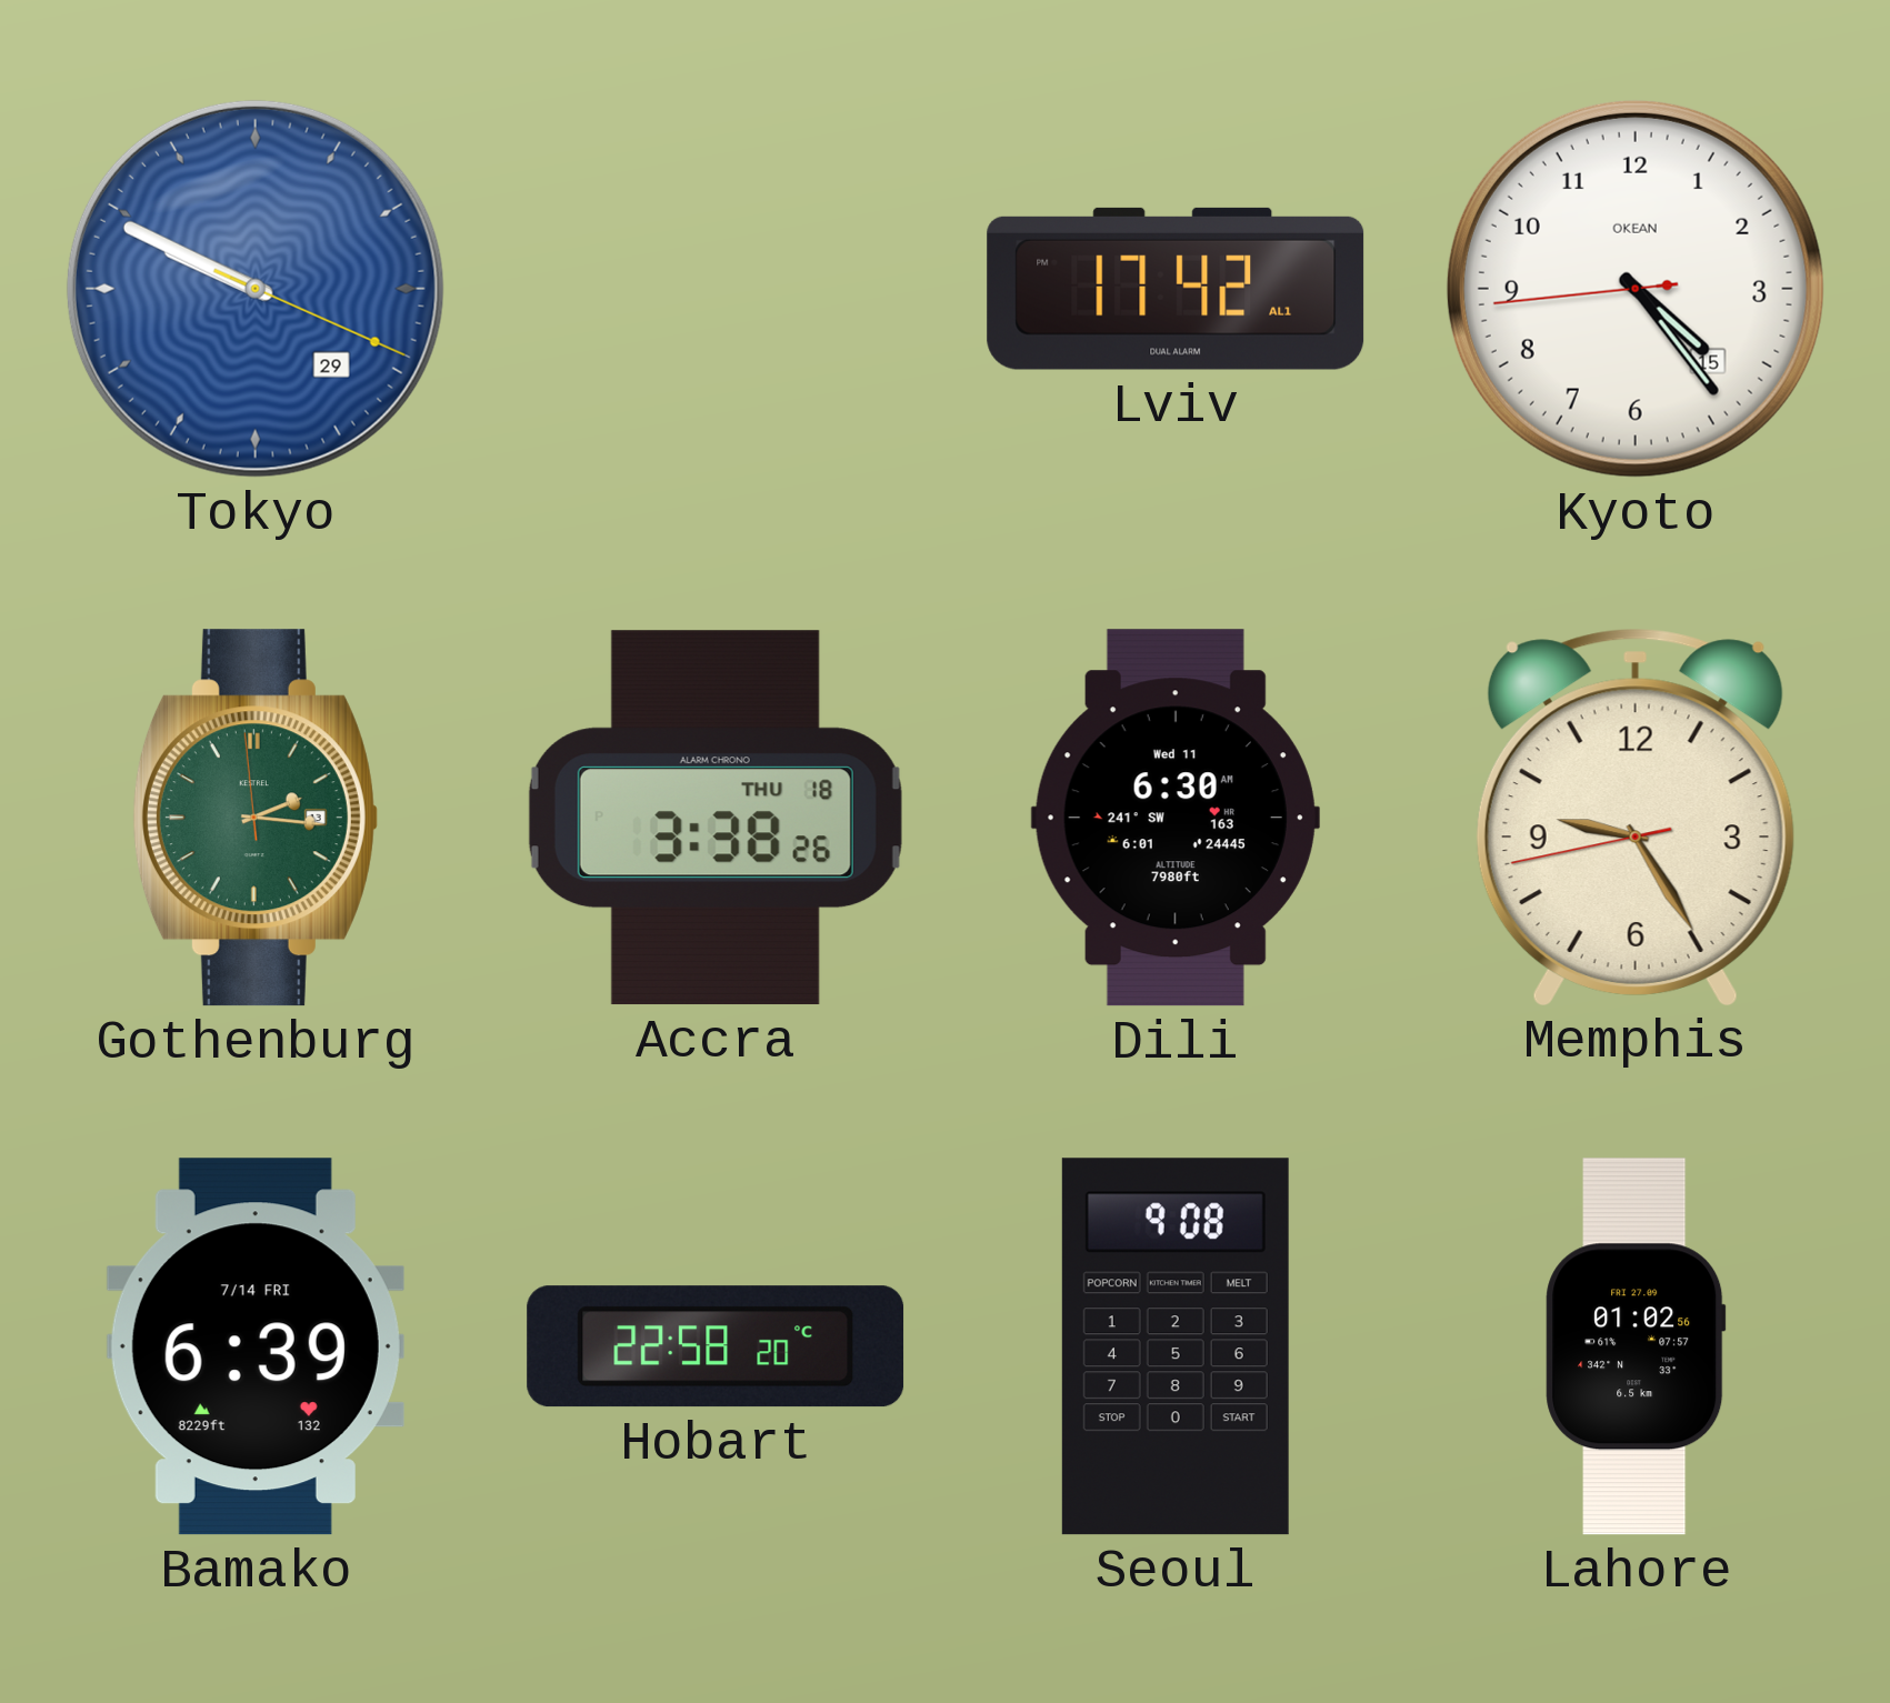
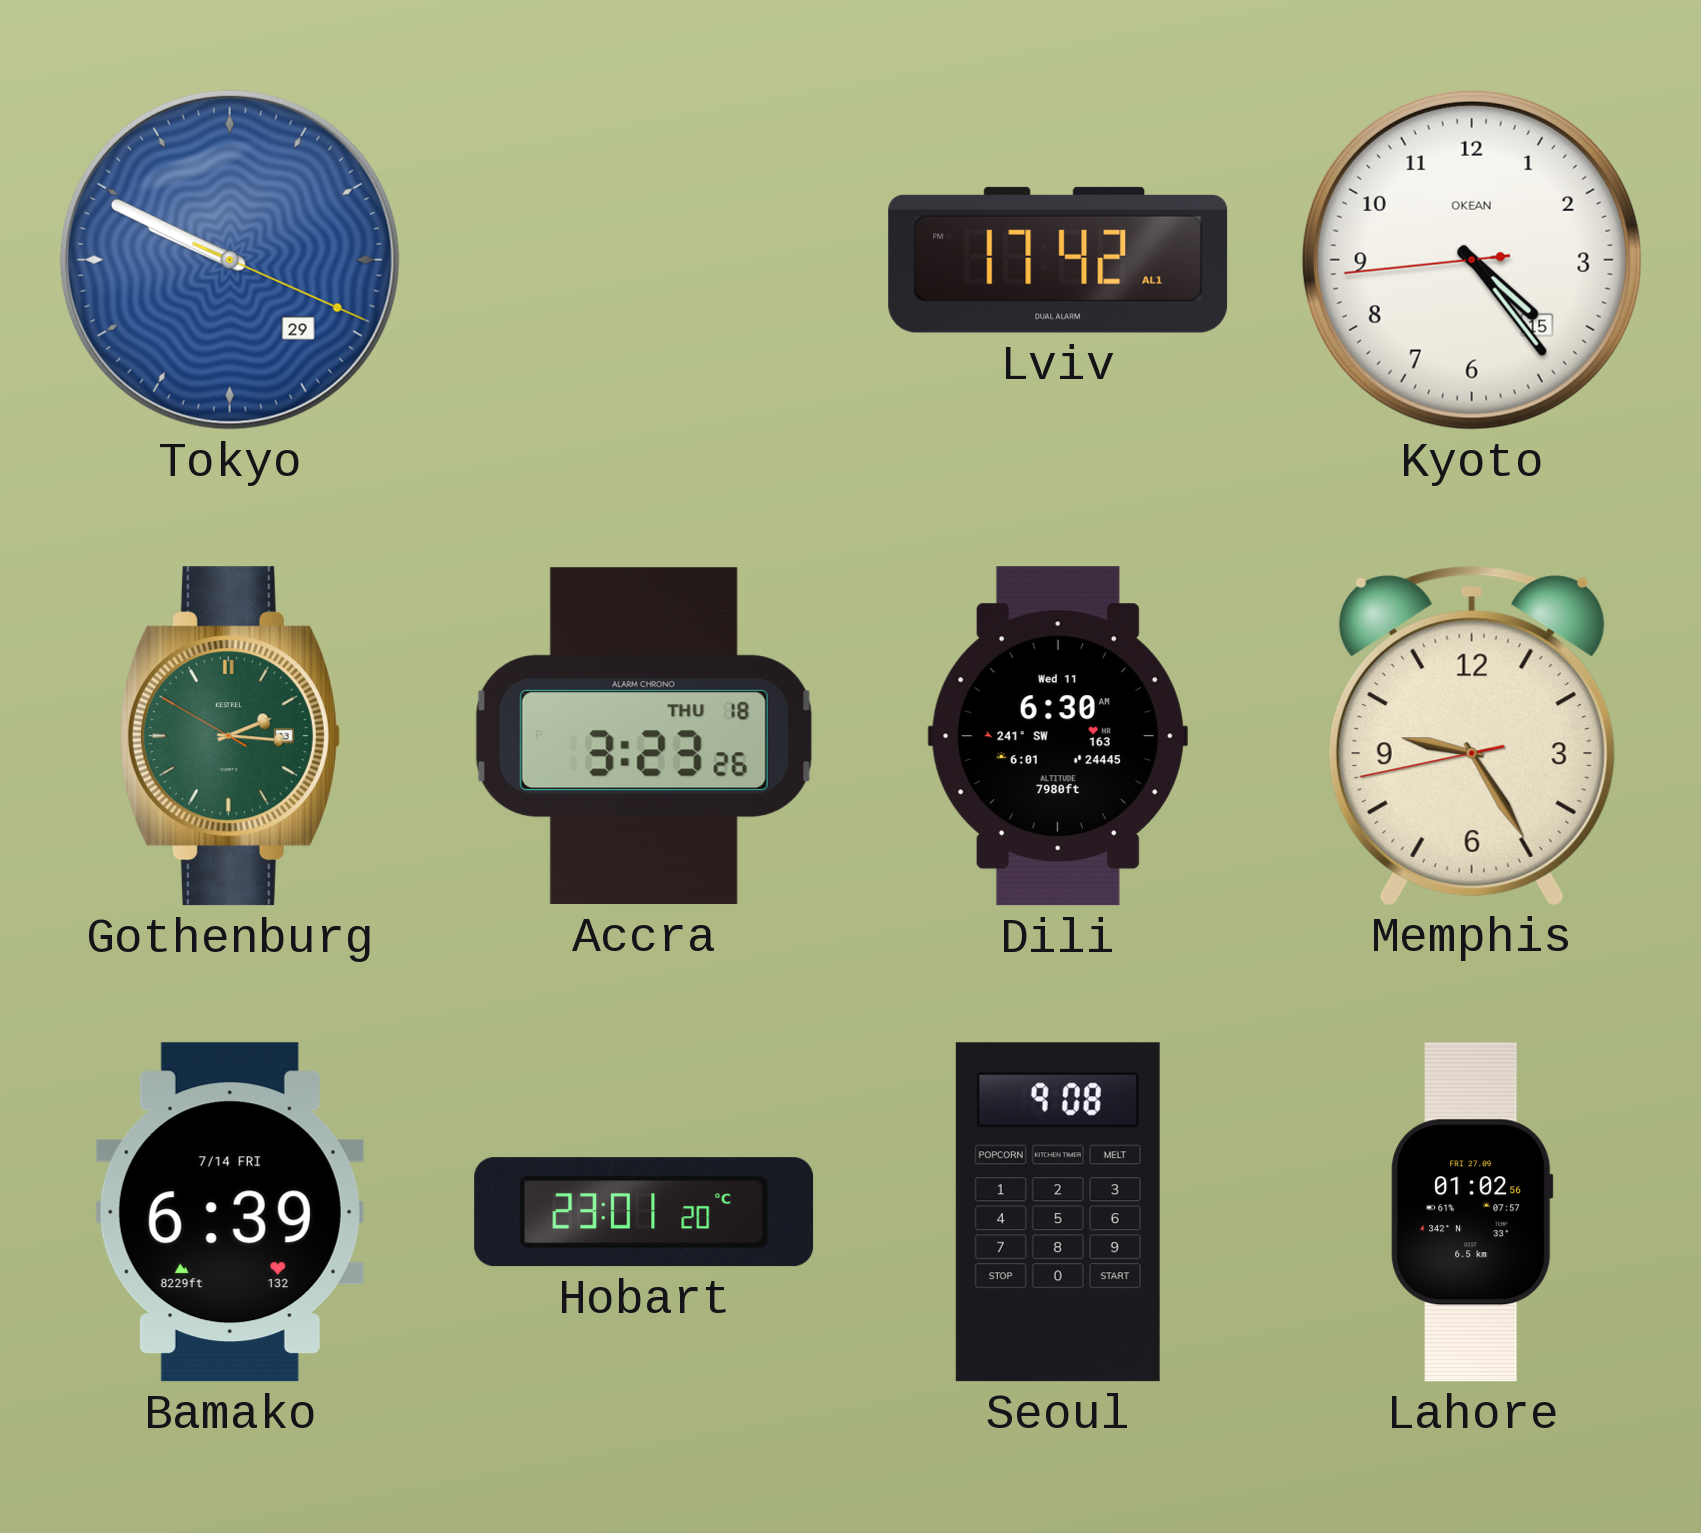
Gothenburg: 2:15:59 -> 2:15:50
Accra: 3:38 -> 3:23
Hobart: 22:58 -> 23:01
